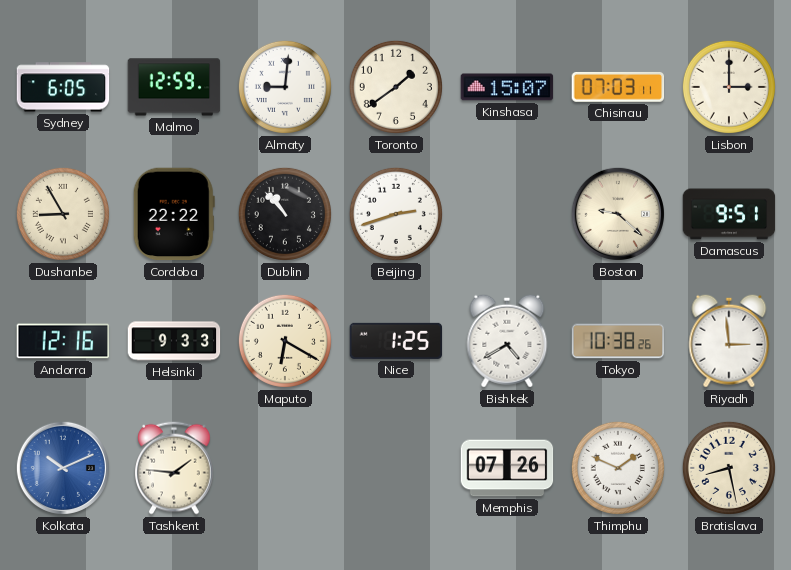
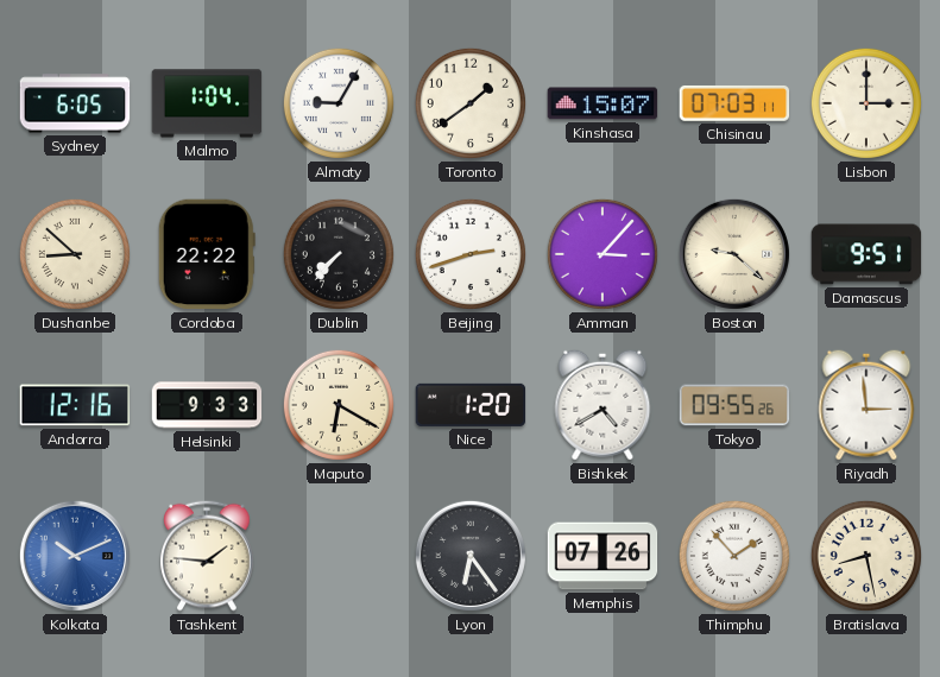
Malmo: 12:59 -> 1:04
Almaty: 9:01 -> 9:05
Dushanbe: 8:55 -> 8:52
Dublin: 10:53 -> 7:37
Amman: none -> 3:07
Nice: 1:25 -> 1:20
Tokyo: 10:38 -> 09:55
Lyon: none -> 6:24
Thimphu: 1:49 -> 1:53
